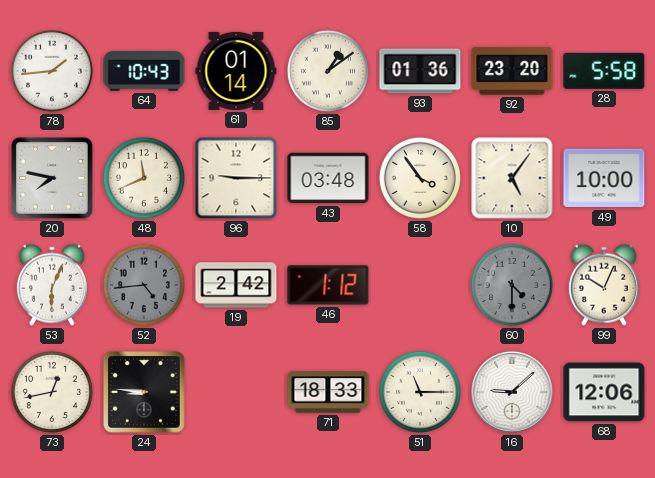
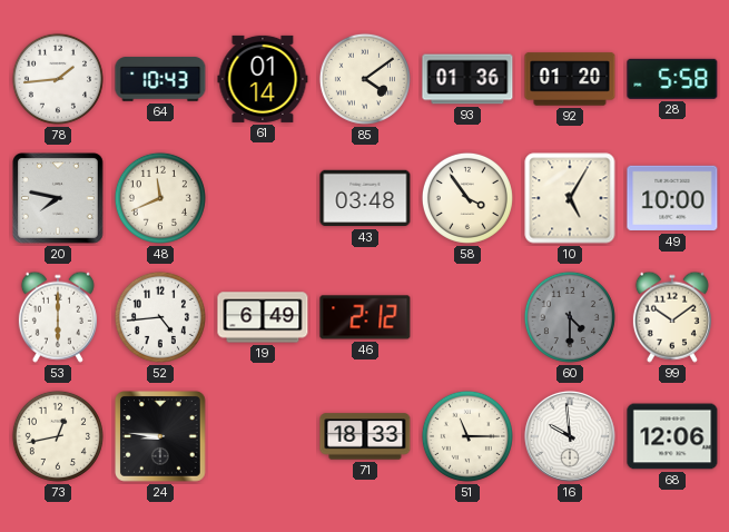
85: 1:09 -> 4:09
92: 23:20 -> 01:20
96: 9:15 -> none
10: 5:06 -> 5:05
53: 6:04 -> 6:00
52 dial: grey -> white
19: 2:42 -> 6:49
46: 1:12 -> 2:12
99: 10:04 -> 10:09
16: 9:08 -> 9:59
